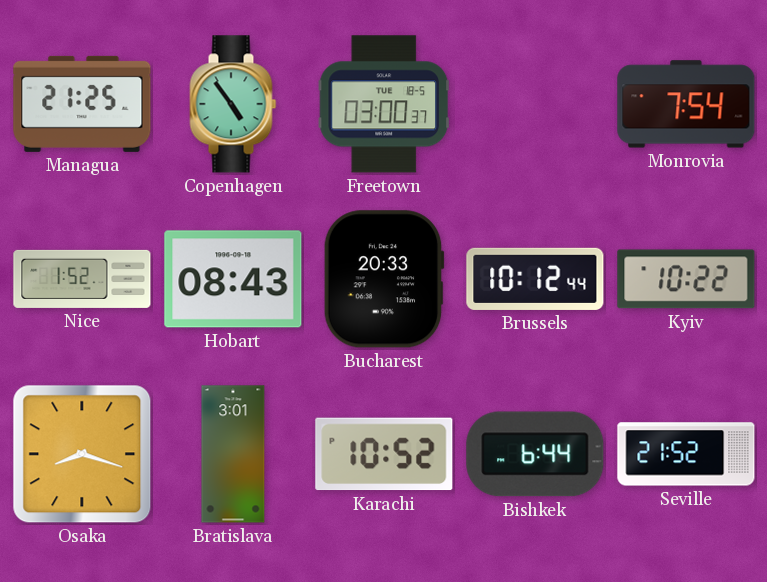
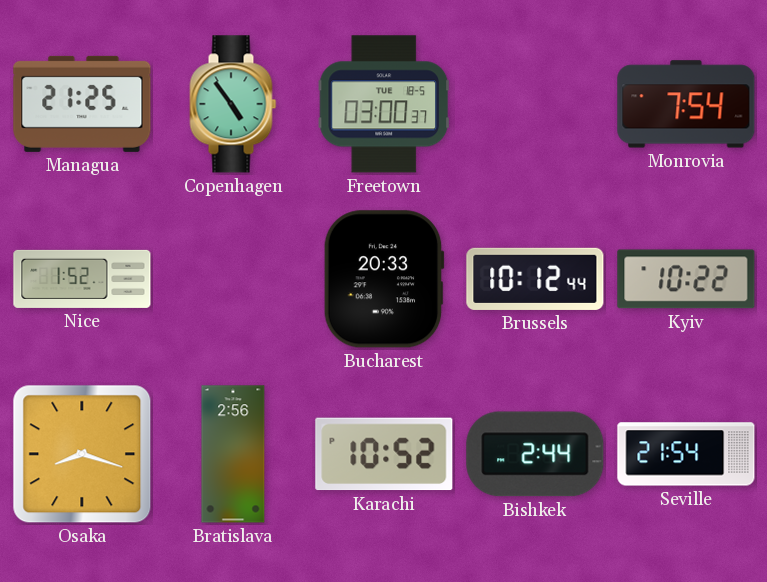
Hobart: 08:43 -> none
Bratislava: 3:01 -> 2:56
Bishkek: 6:44 -> 2:44
Seville: 21:52 -> 21:54
